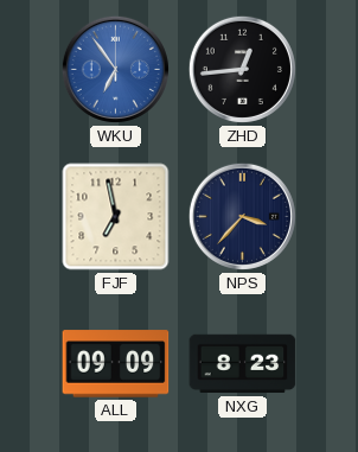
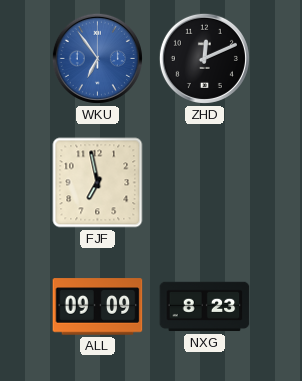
ZHD: 12:44 -> 12:11
NPS: 3:37 -> none
